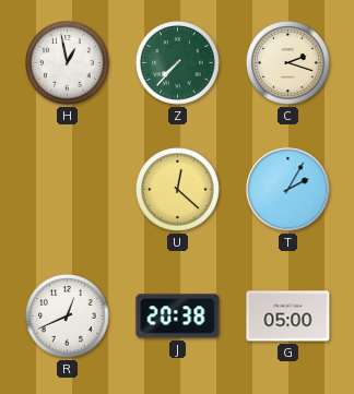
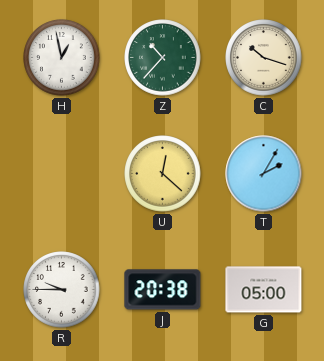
Z: 7:37 -> 10:37
C: 2:18 -> 10:18
R: 12:41 -> 9:45
